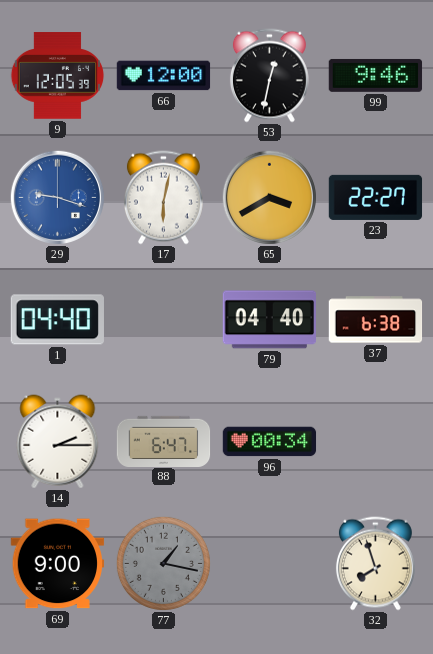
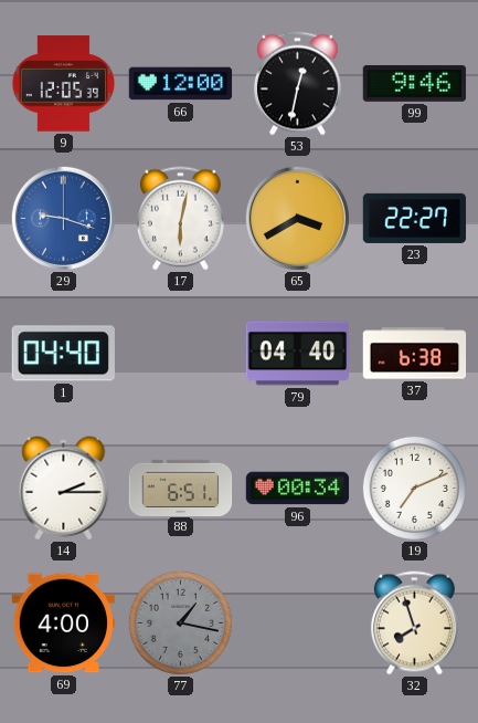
88: 6:47 -> 6:51
19: none -> 7:11
69: 9:00 -> 4:00
